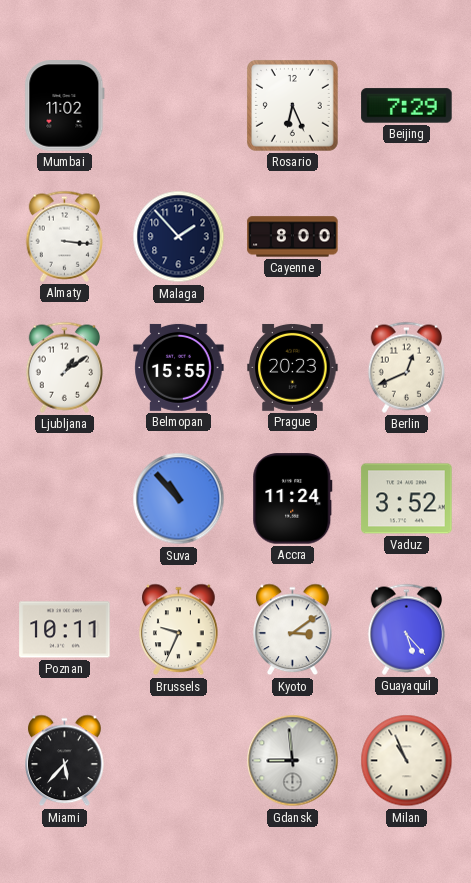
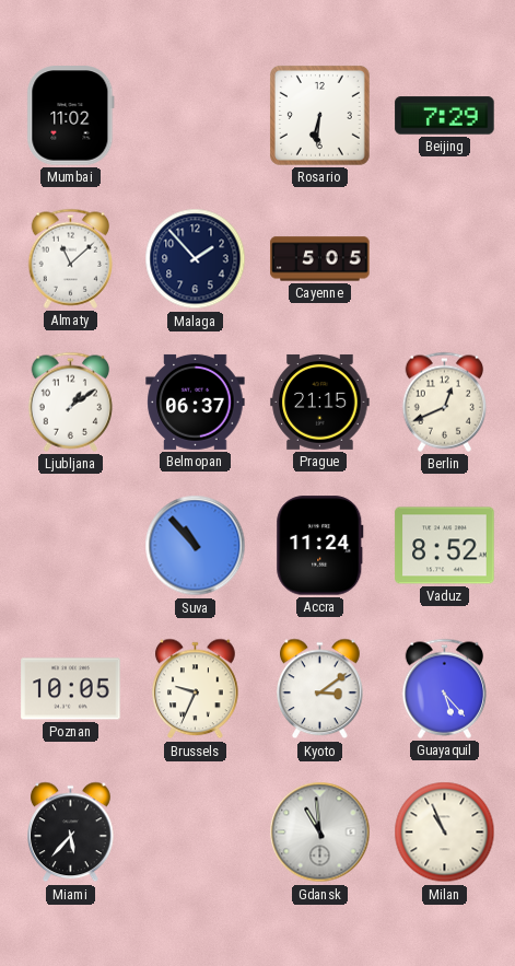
Rosario: 6:26 -> 6:31
Almaty: 3:16 -> 11:08
Cayenne: 8:00 -> 5:05
Belmopan: 15:55 -> 06:37
Prague: 20:23 -> 21:15
Vaduz: 3:52 -> 8:52
Poznan: 10:11 -> 10:05
Gdansk: 8:59 -> 10:59
